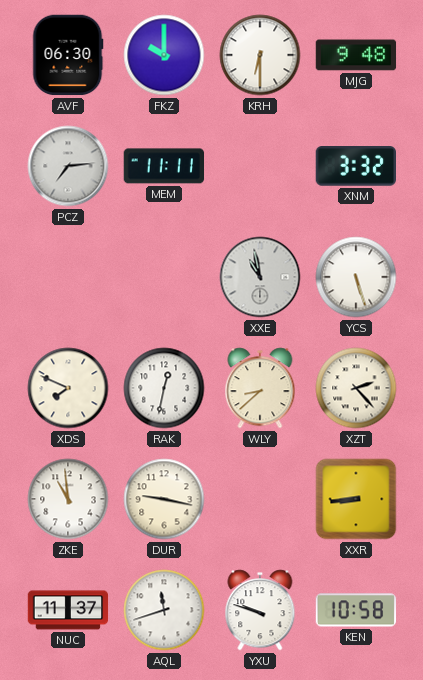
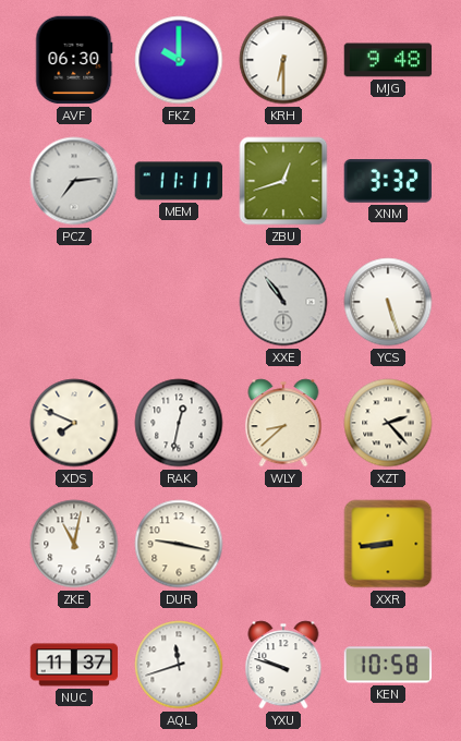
ZBU: none -> 12:42
XXE: 10:58 -> 10:54
ZKE: 10:59 -> 11:02
